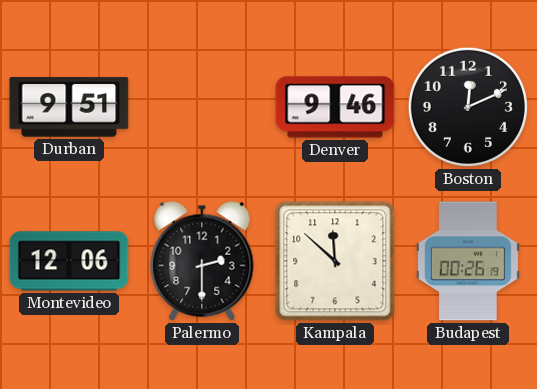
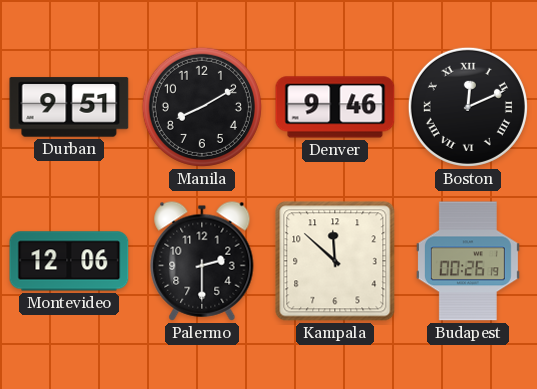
Manila: none -> 8:10
Boston numerals: Arabic -> Roman
